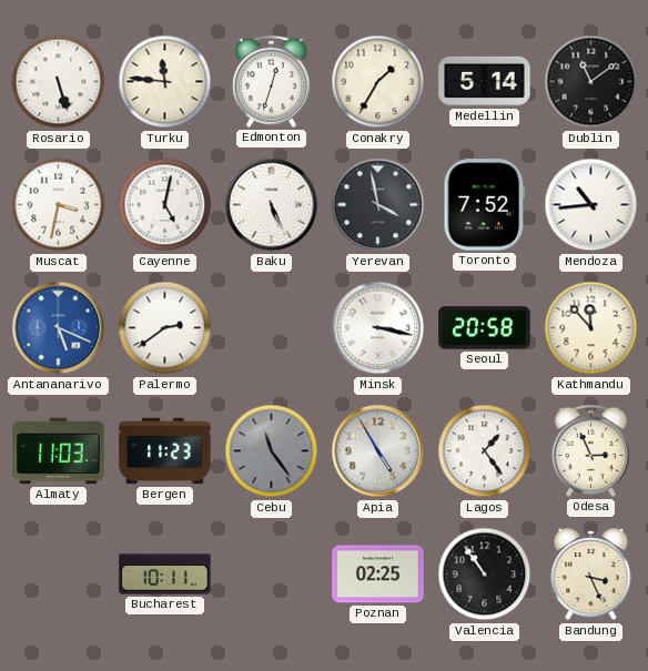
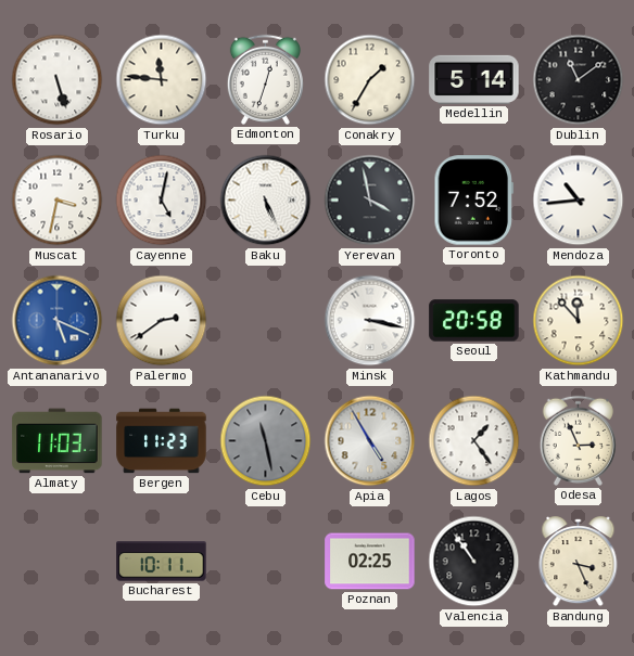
Cebu: 11:24 -> 11:28
